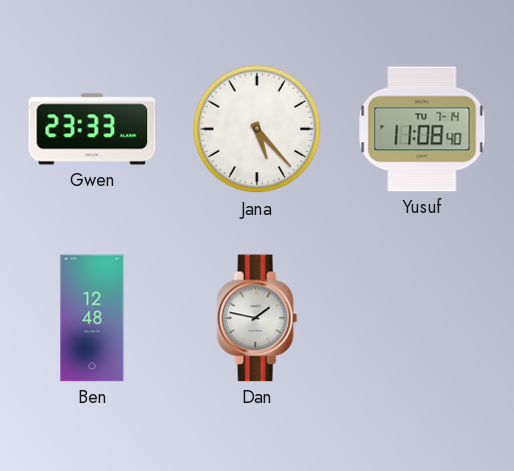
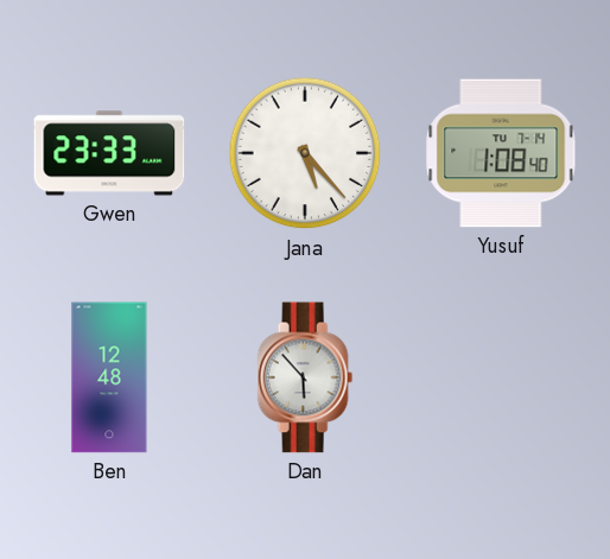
Yusuf: 11:08 -> 1:08
Dan: 1:47 -> 5:53
